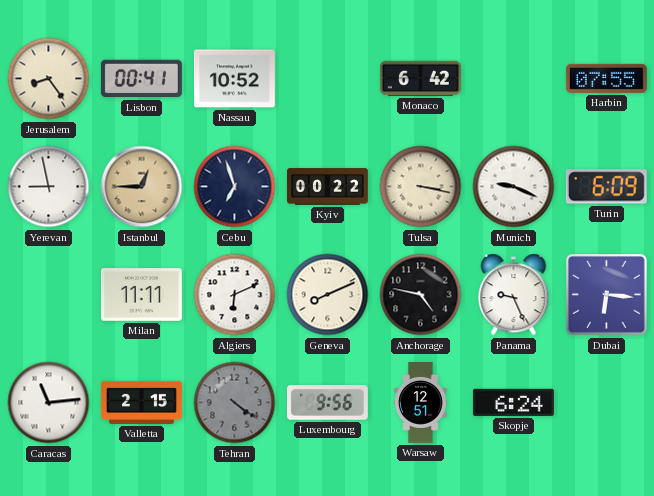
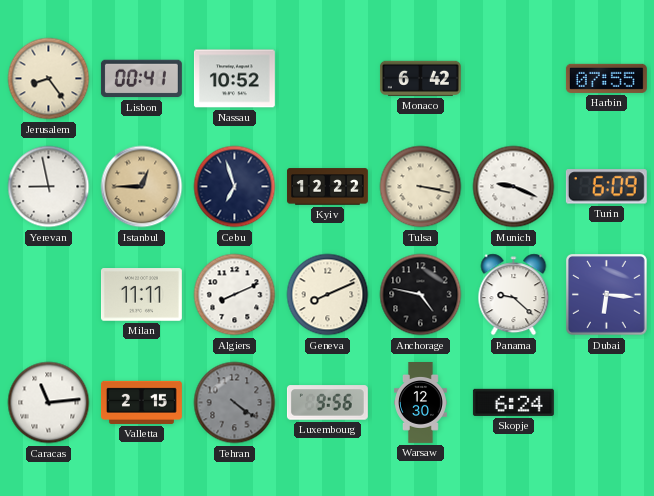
Kyiv: 00:22 -> 12:22
Algiers: 6:11 -> 8:11
Panama: 9:26 -> 9:22
Warsaw: 12:51 -> 12:30
